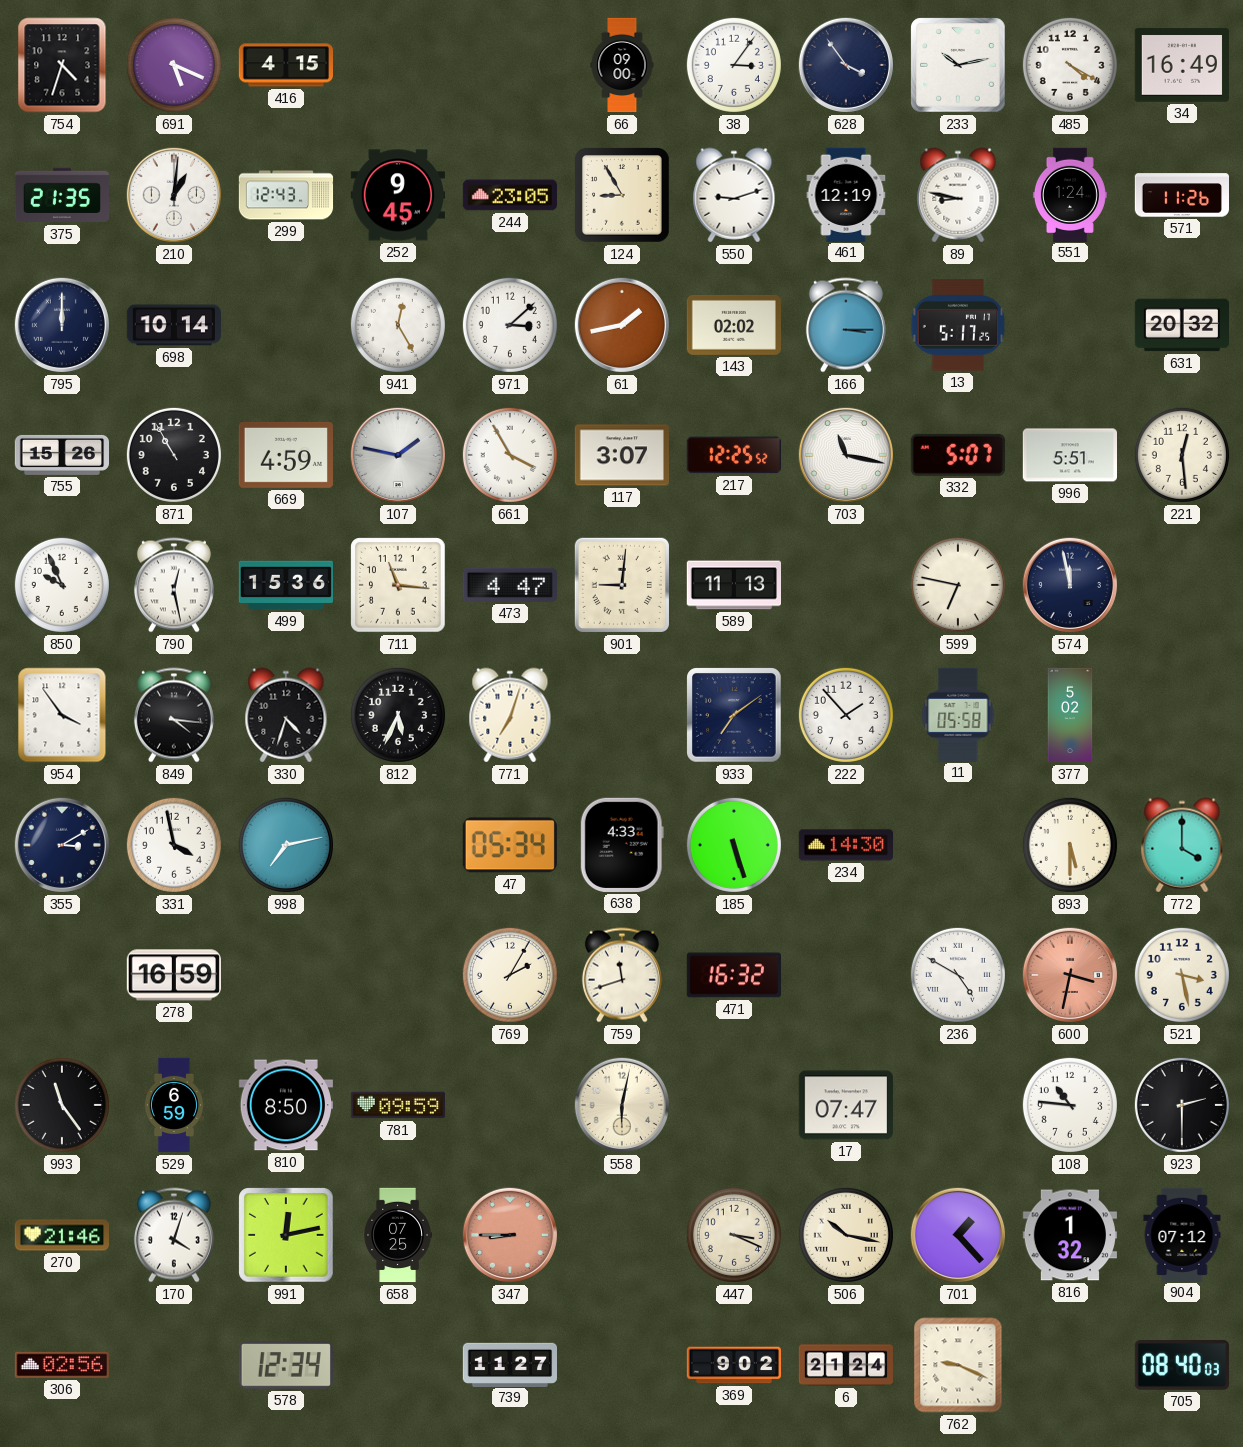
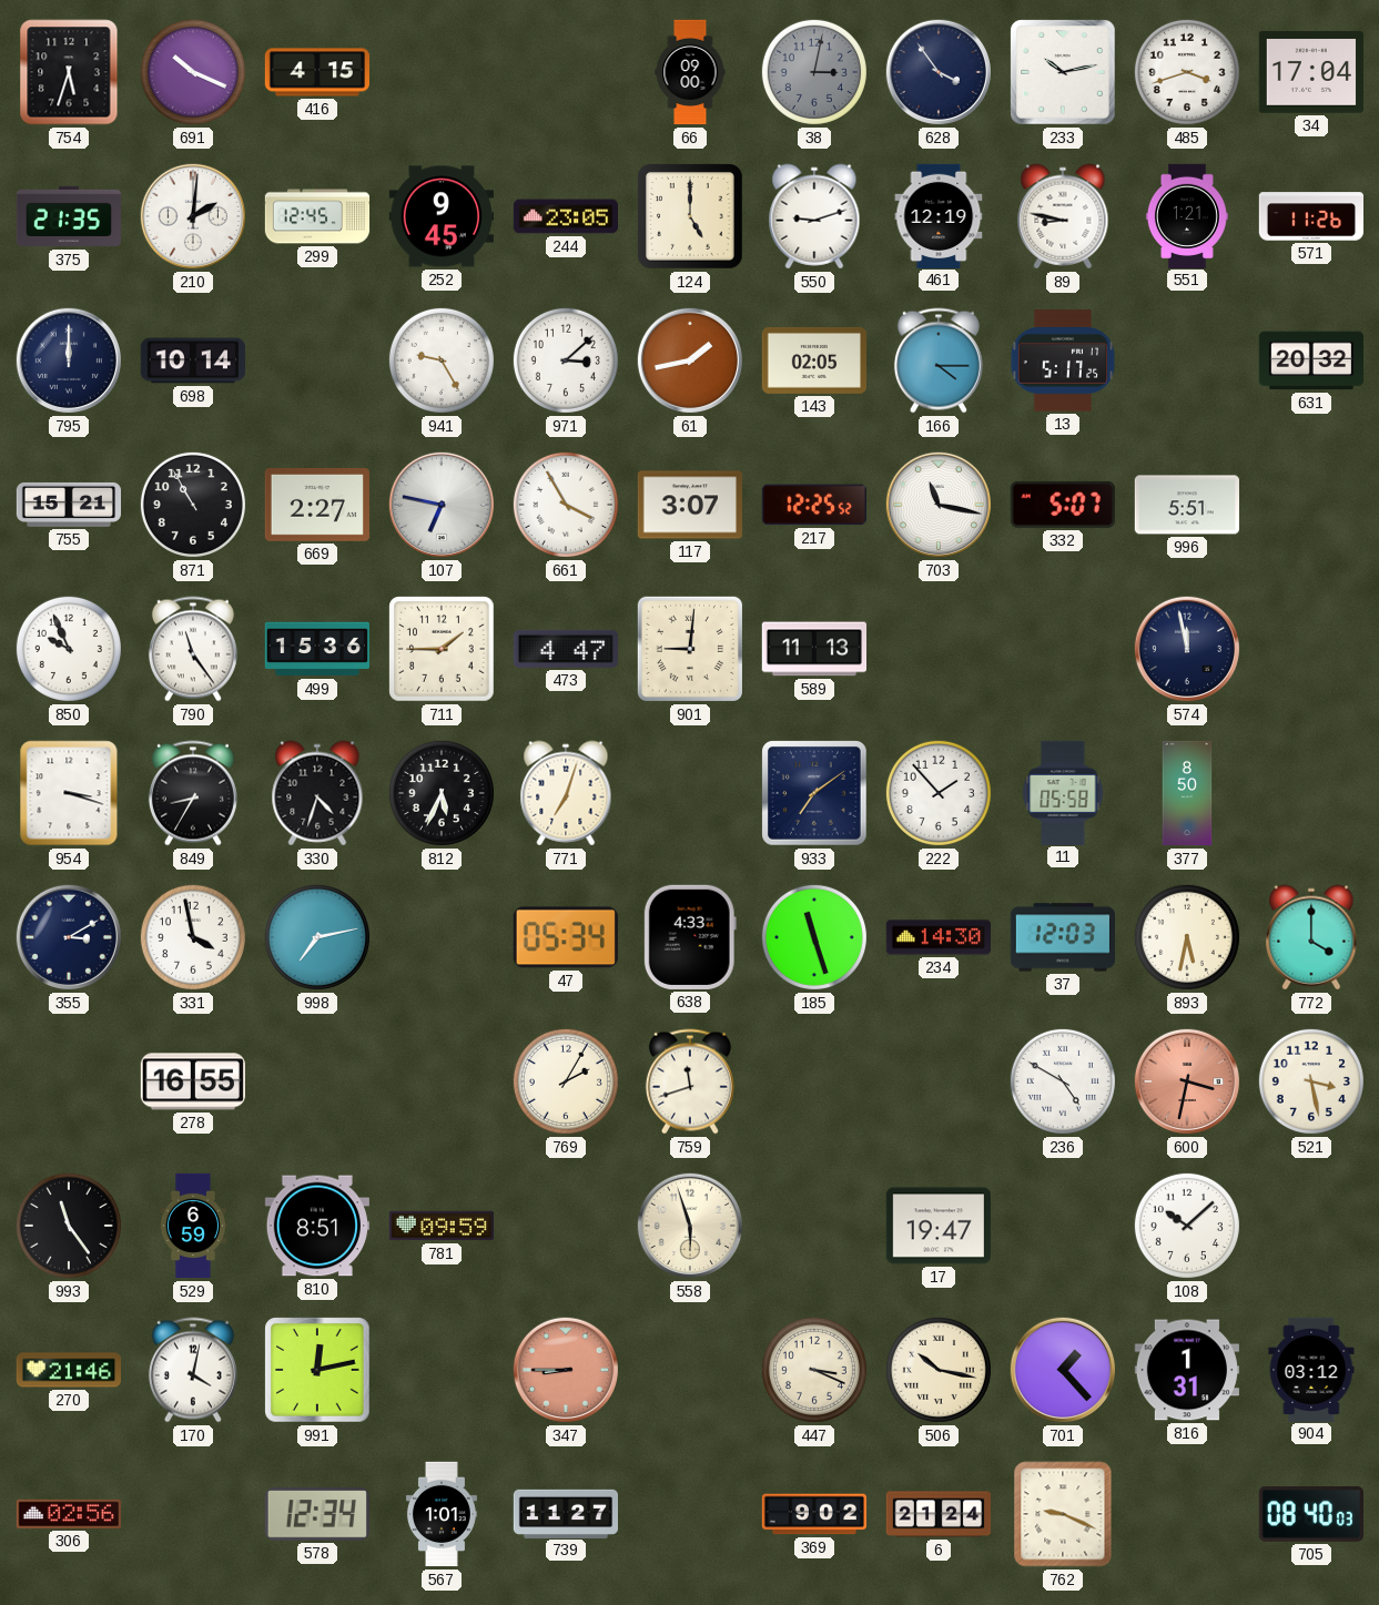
754: 4:33 -> 5:33
691: 5:19 -> 10:19
38: 3:06 -> 3:02
38 dial: white -> grey
485: 4:20 -> 3:42
34: 16:49 -> 17:04
210: 1:01 -> 2:01
299: 12:43 -> 12:45
124: 8:55 -> 5:00
551: 1:24 -> 1:21
941: 12:25 -> 9:25
143: 02:02 -> 02:05
166: 3:15 -> 4:15
755: 15:26 -> 15:21
669: 4:59 -> 2:27
107: 1:47 -> 6:47
221: 12:29 -> none
790: 12:28 -> 11:24
711: 11:16 -> 1:45
599: 6:47 -> none
954: 3:54 -> 3:18
849: 4:16 -> 8:35
377: 5:02 -> 8:50
185: 5:27 -> 11:27
37: none -> 12:03
893: 5:30 -> 5:32
278: 16:59 -> 16:55
471: 16:32 -> none
810: 8:50 -> 8:51
558: 6:02 -> 5:57
17: 07:47 -> 19:47
108: 10:46 -> 10:08
923: 2:30 -> none
170: 4:03 -> 4:02
658: 07:25 -> none
816: 1:32 -> 1:31
904: 07:12 -> 03:12
567: none -> 1:01
